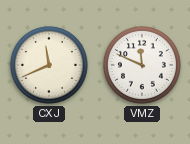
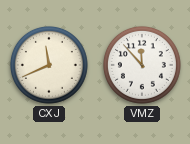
VMZ: 11:49 -> 11:53
